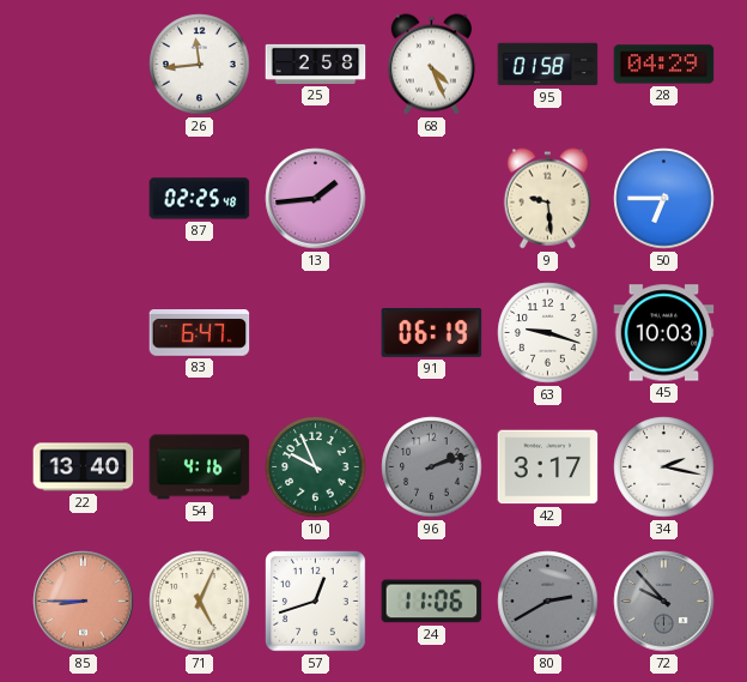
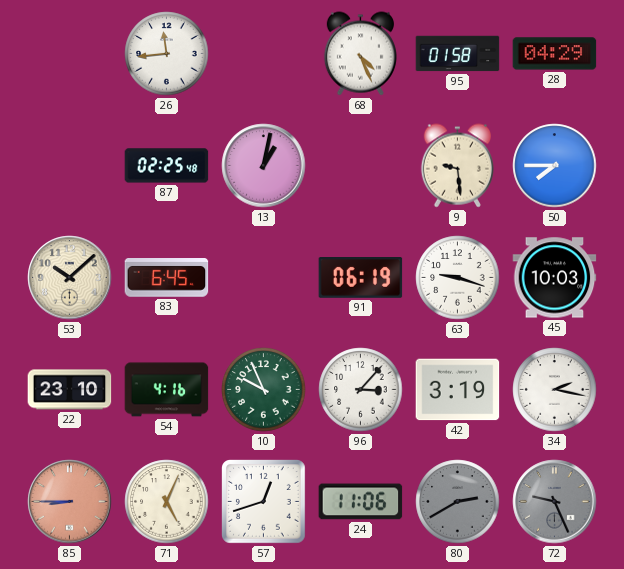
25: 2:58 -> none
13: 1:44 -> 1:02
50: 6:45 -> 7:45
53: none -> 10:08
83: 6:47 -> 6:45
22: 13:40 -> 23:10
96: 2:12 -> 3:07
96 dial: grey -> white
42: 3:17 -> 3:19
72: 9:53 -> 9:26
